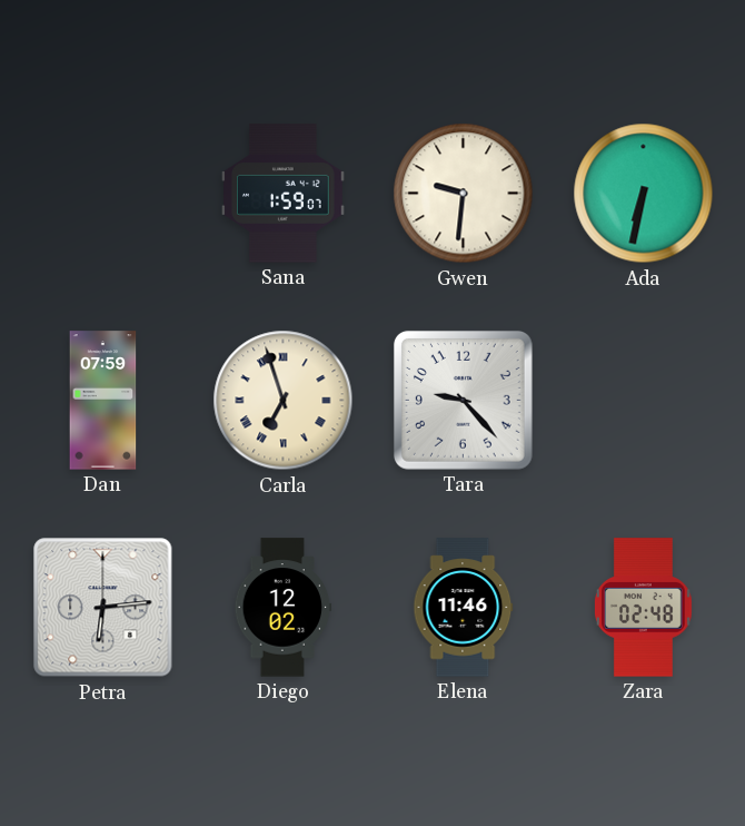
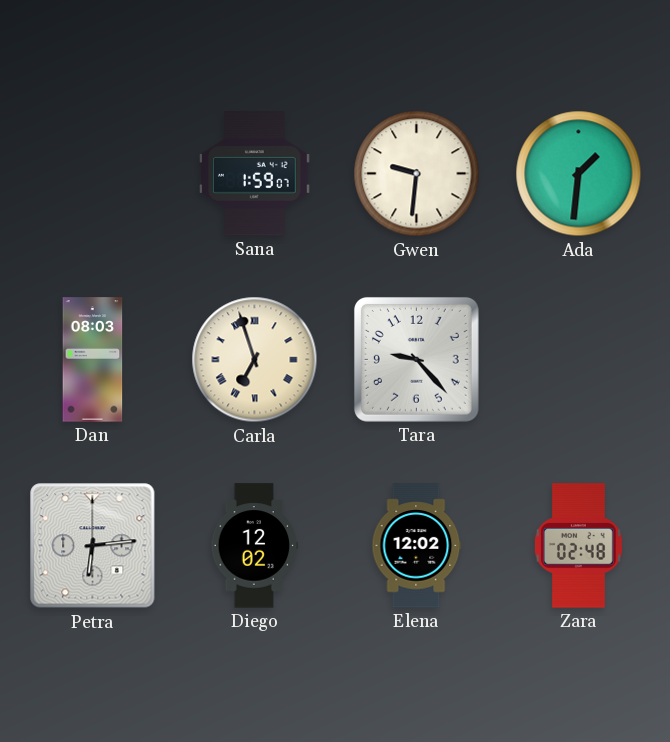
Ada: 6:32 -> 1:31
Dan: 07:59 -> 08:03
Elena: 11:46 -> 12:02
